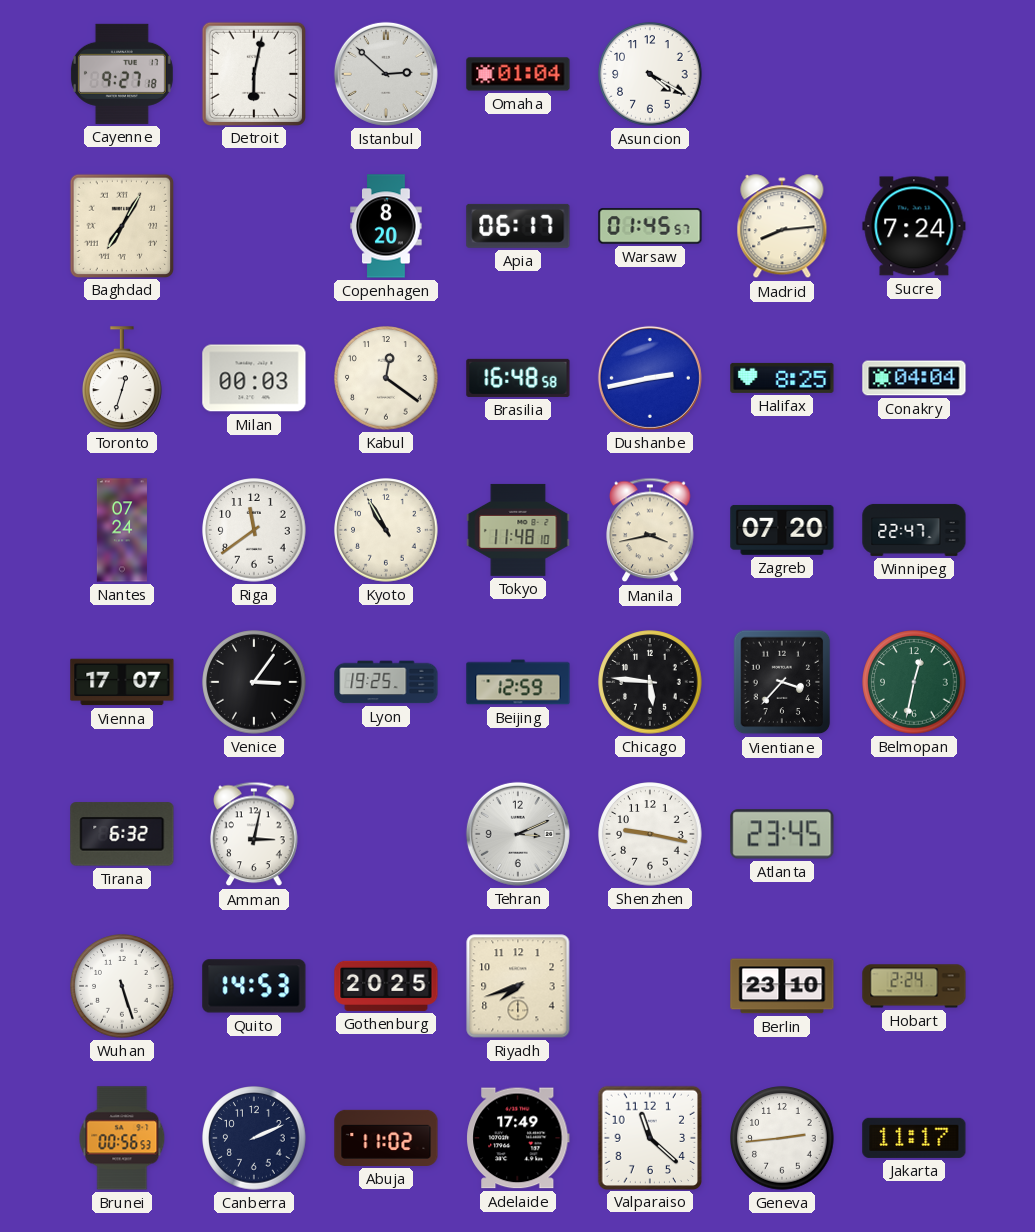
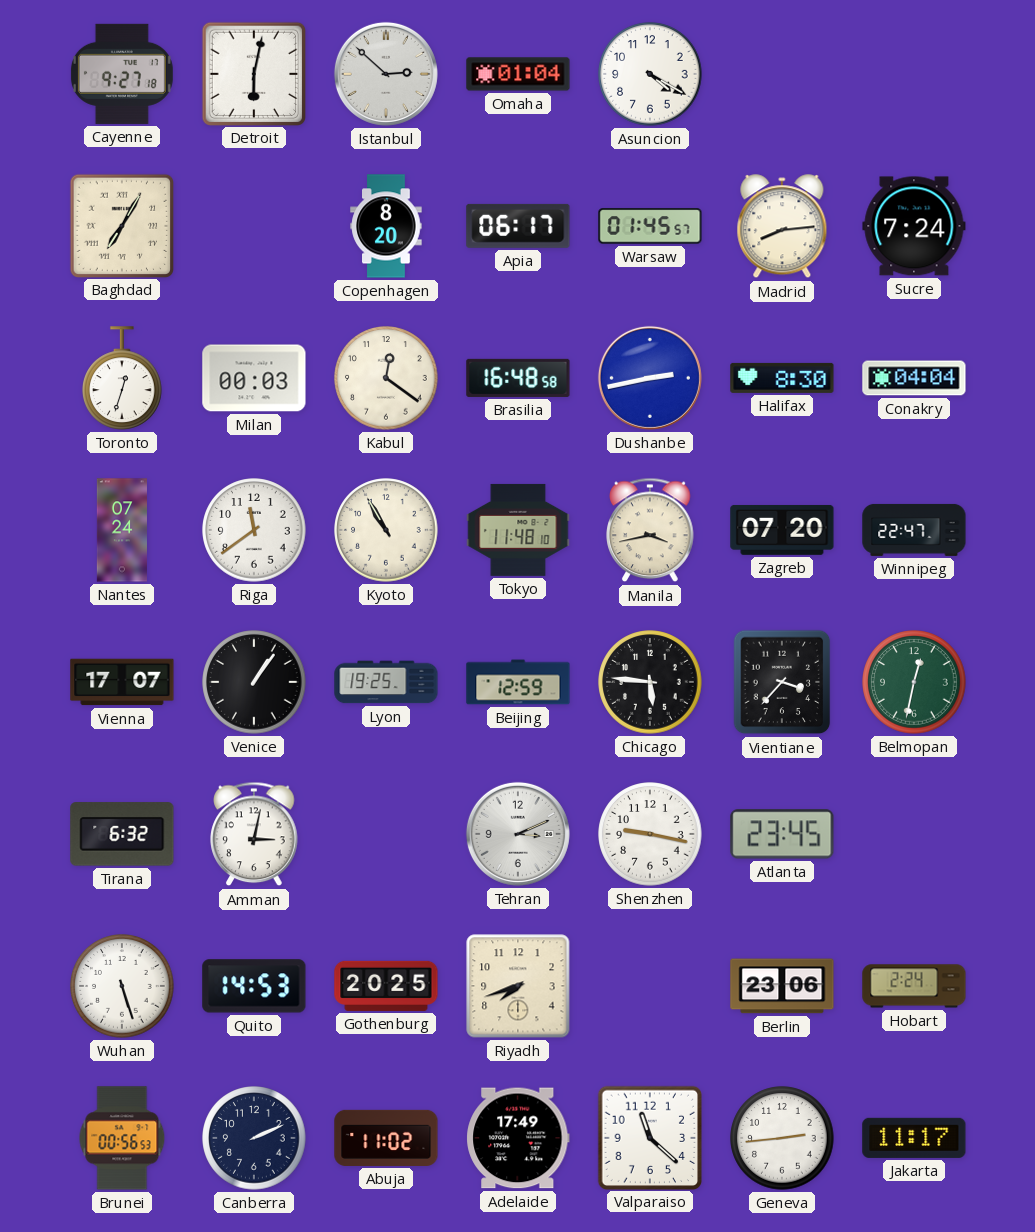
Halifax: 8:25 -> 8:30
Venice: 3:06 -> 1:06
Berlin: 23:10 -> 23:06
